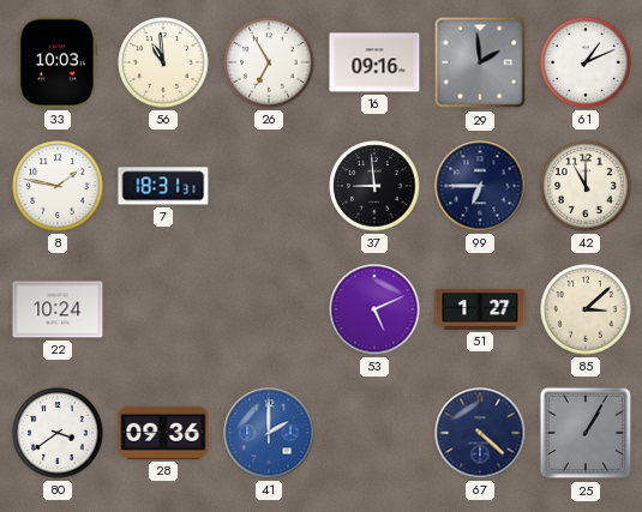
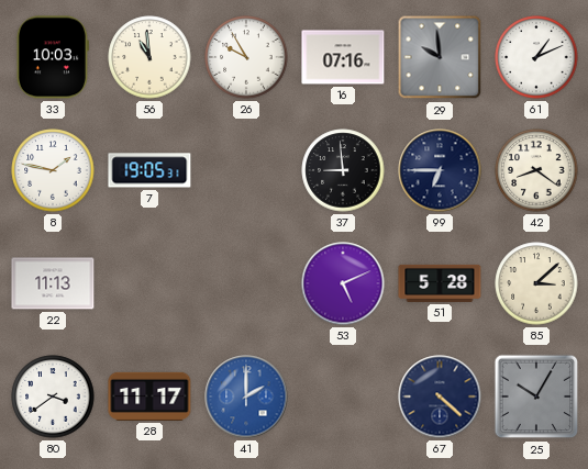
26: 6:55 -> 9:55
16: 09:16 -> 07:16
29: 1:59 -> 9:59
7: 18:31 -> 19:05
42: 11:00 -> 8:21
22: 10:24 -> 11:13
51: 1:27 -> 5:28
28: 09:36 -> 11:17
25: 1:05 -> 10:05
